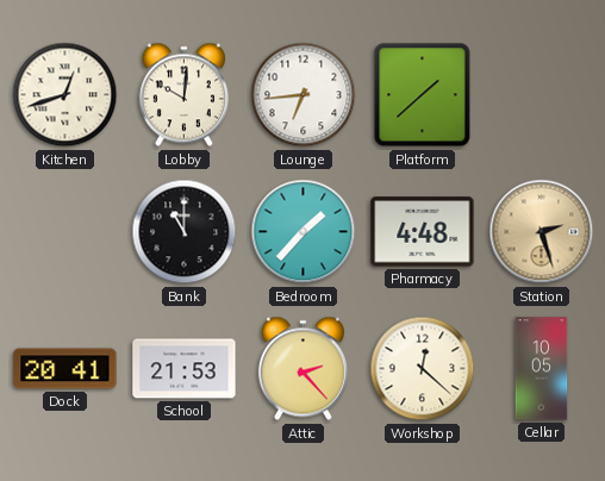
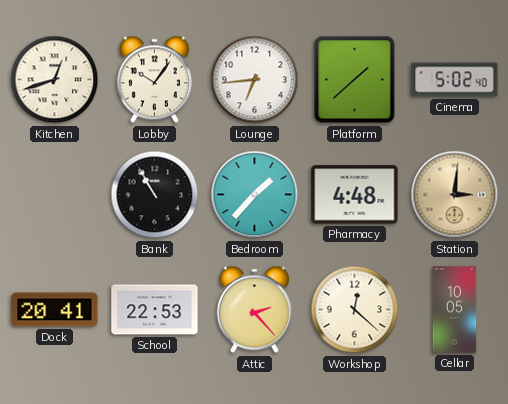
Lobby: 10:01 -> 10:06
Cinema: none -> 5:02
Bank: 11:00 -> 10:55
Station: 2:27 -> 3:01
School: 21:53 -> 22:53
